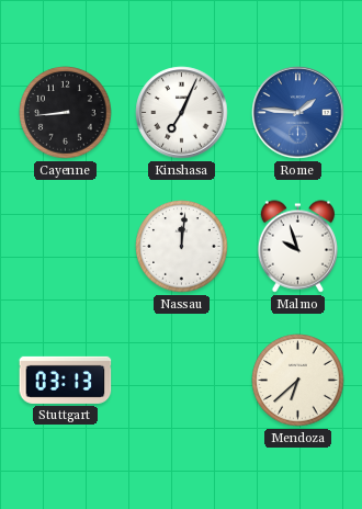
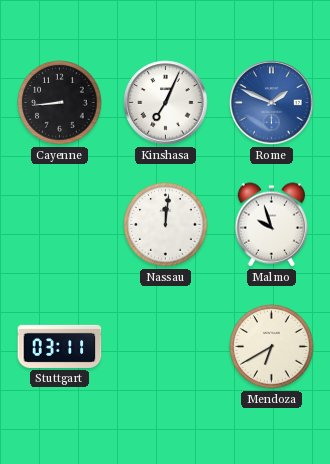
Rome: 1:46 -> 1:49
Stuttgart: 03:13 -> 03:11
Mendoza: 6:38 -> 6:40
